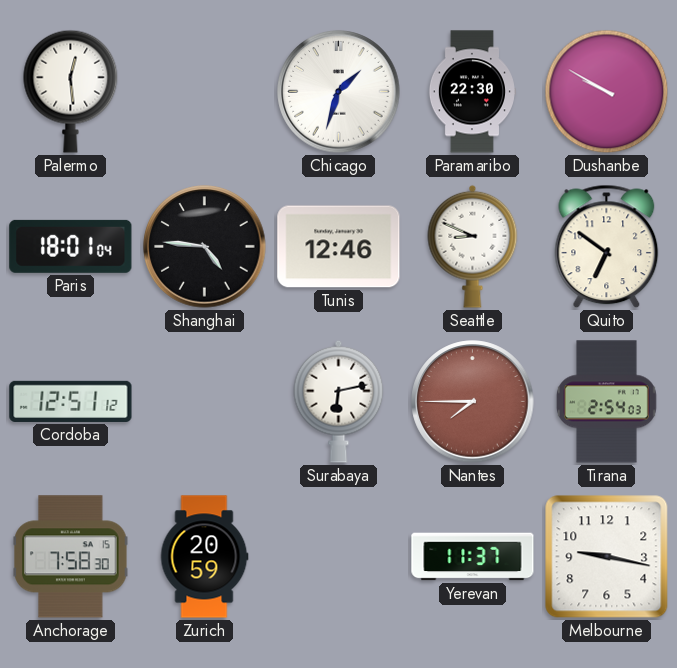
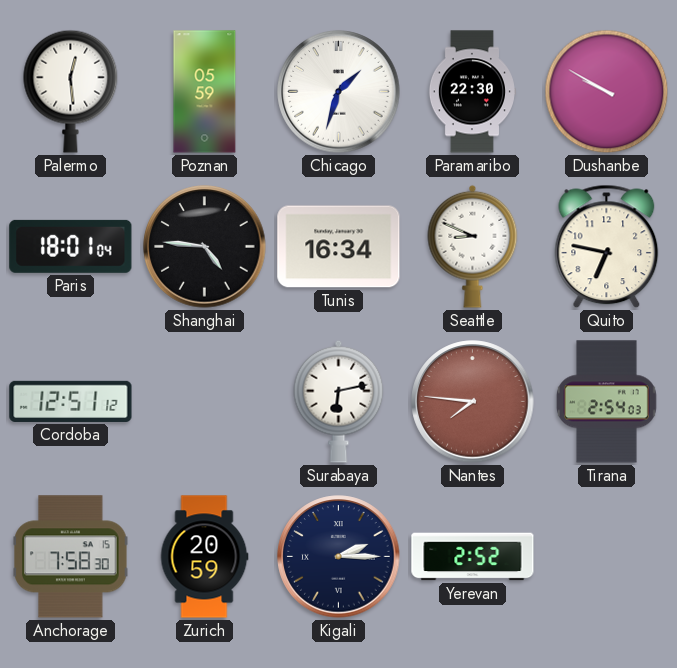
Poznan: none -> 05:59
Tunis: 12:46 -> 16:34
Quito: 6:51 -> 6:47
Nantes: 7:45 -> 7:46
Kigali: none -> 2:15
Yerevan: 11:37 -> 2:52
Melbourne: 9:17 -> none
